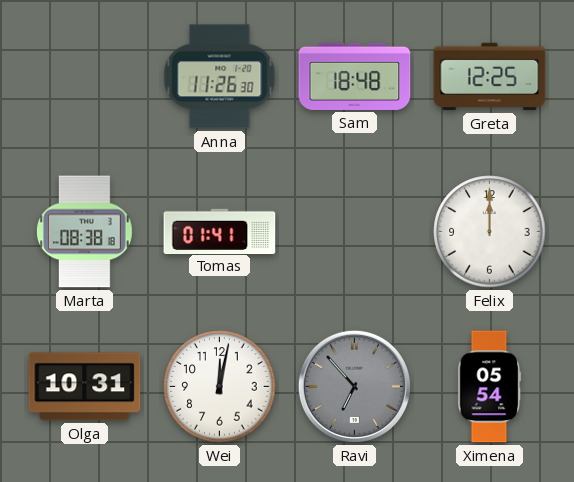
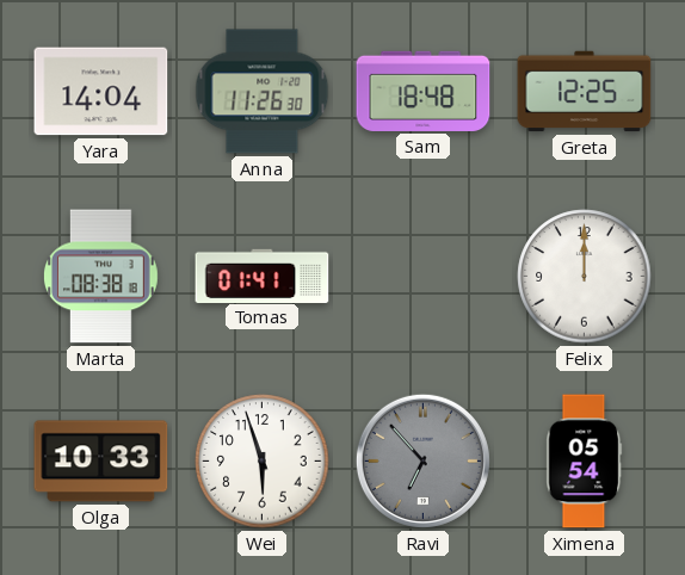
Yara: none -> 14:04
Olga: 10:31 -> 10:33
Wei: 12:02 -> 5:57
